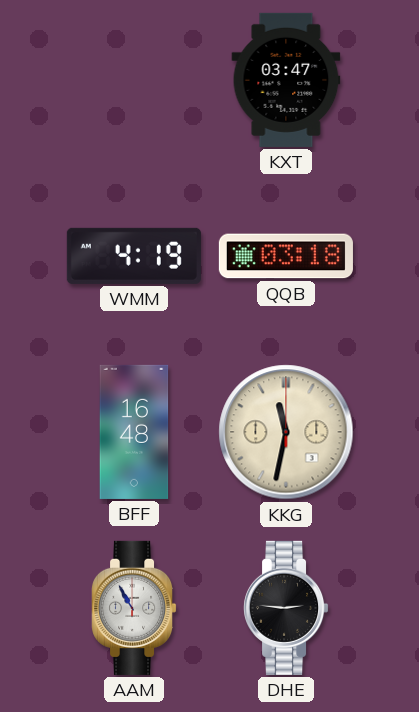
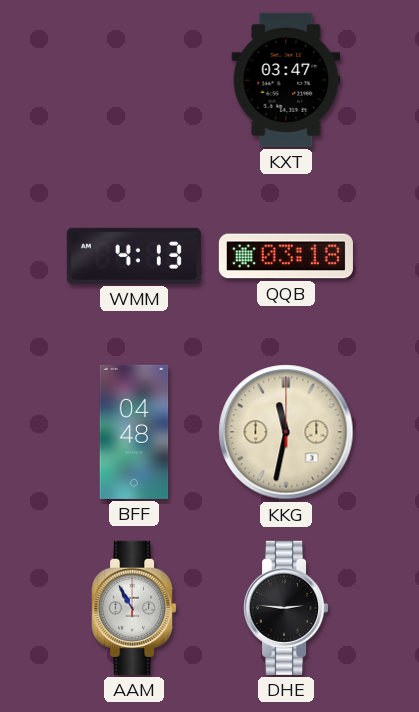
WMM: 4:19 -> 4:13
BFF: 16:48 -> 04:48
